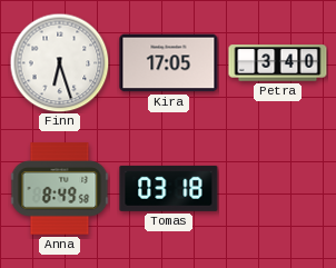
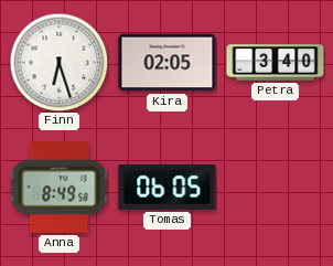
Kira: 17:05 -> 02:05
Tomas: 03:18 -> 06:05
